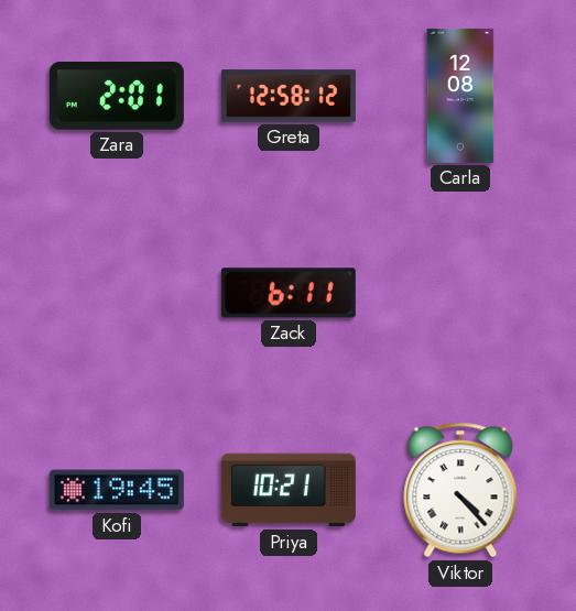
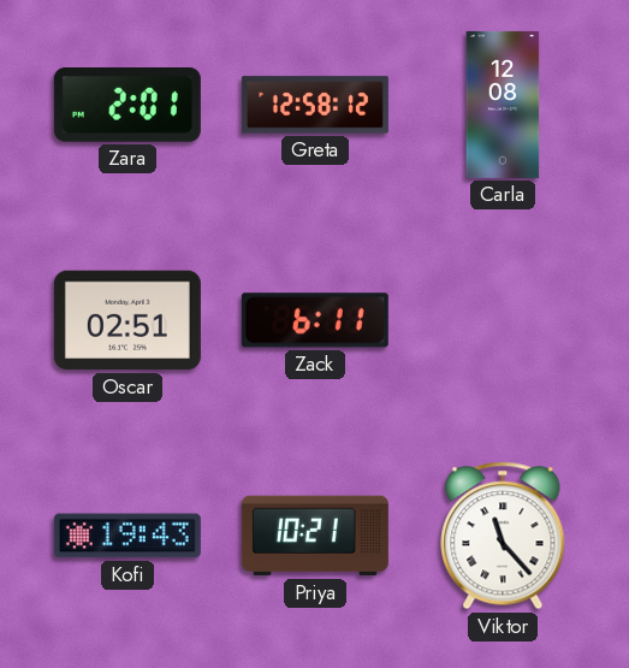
Oscar: none -> 02:51
Kofi: 19:45 -> 19:43
Viktor: 4:23 -> 11:23
